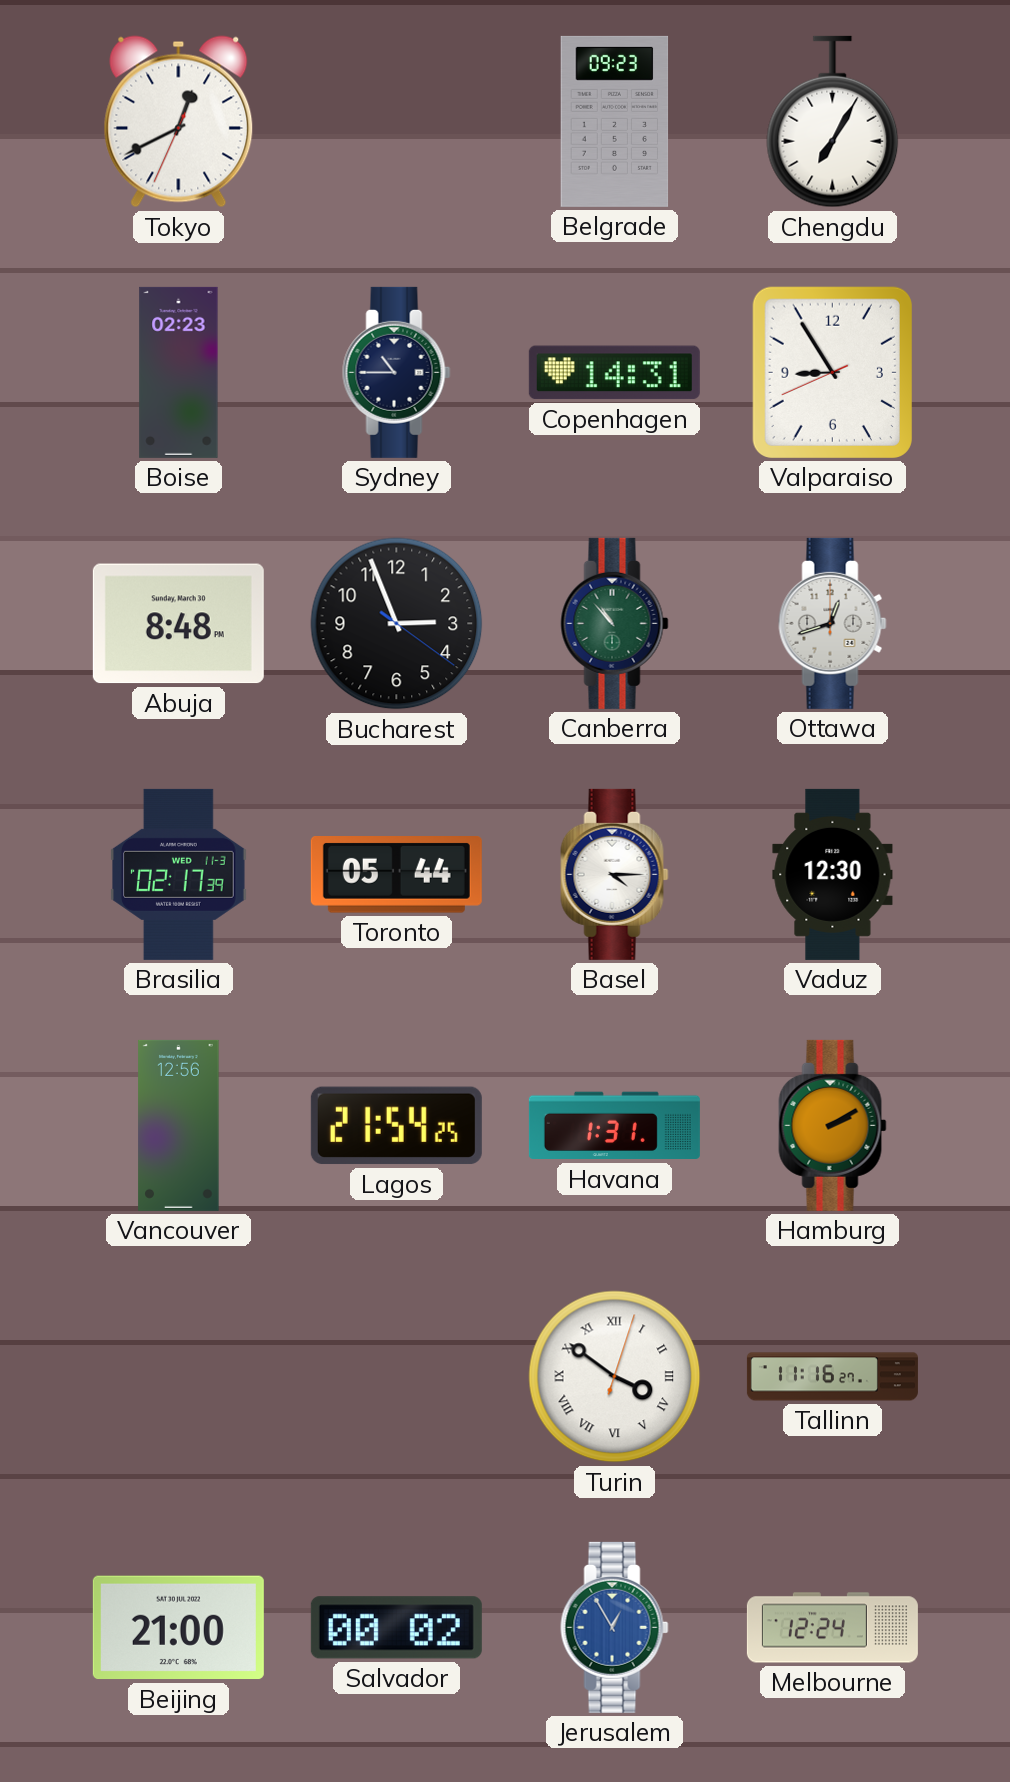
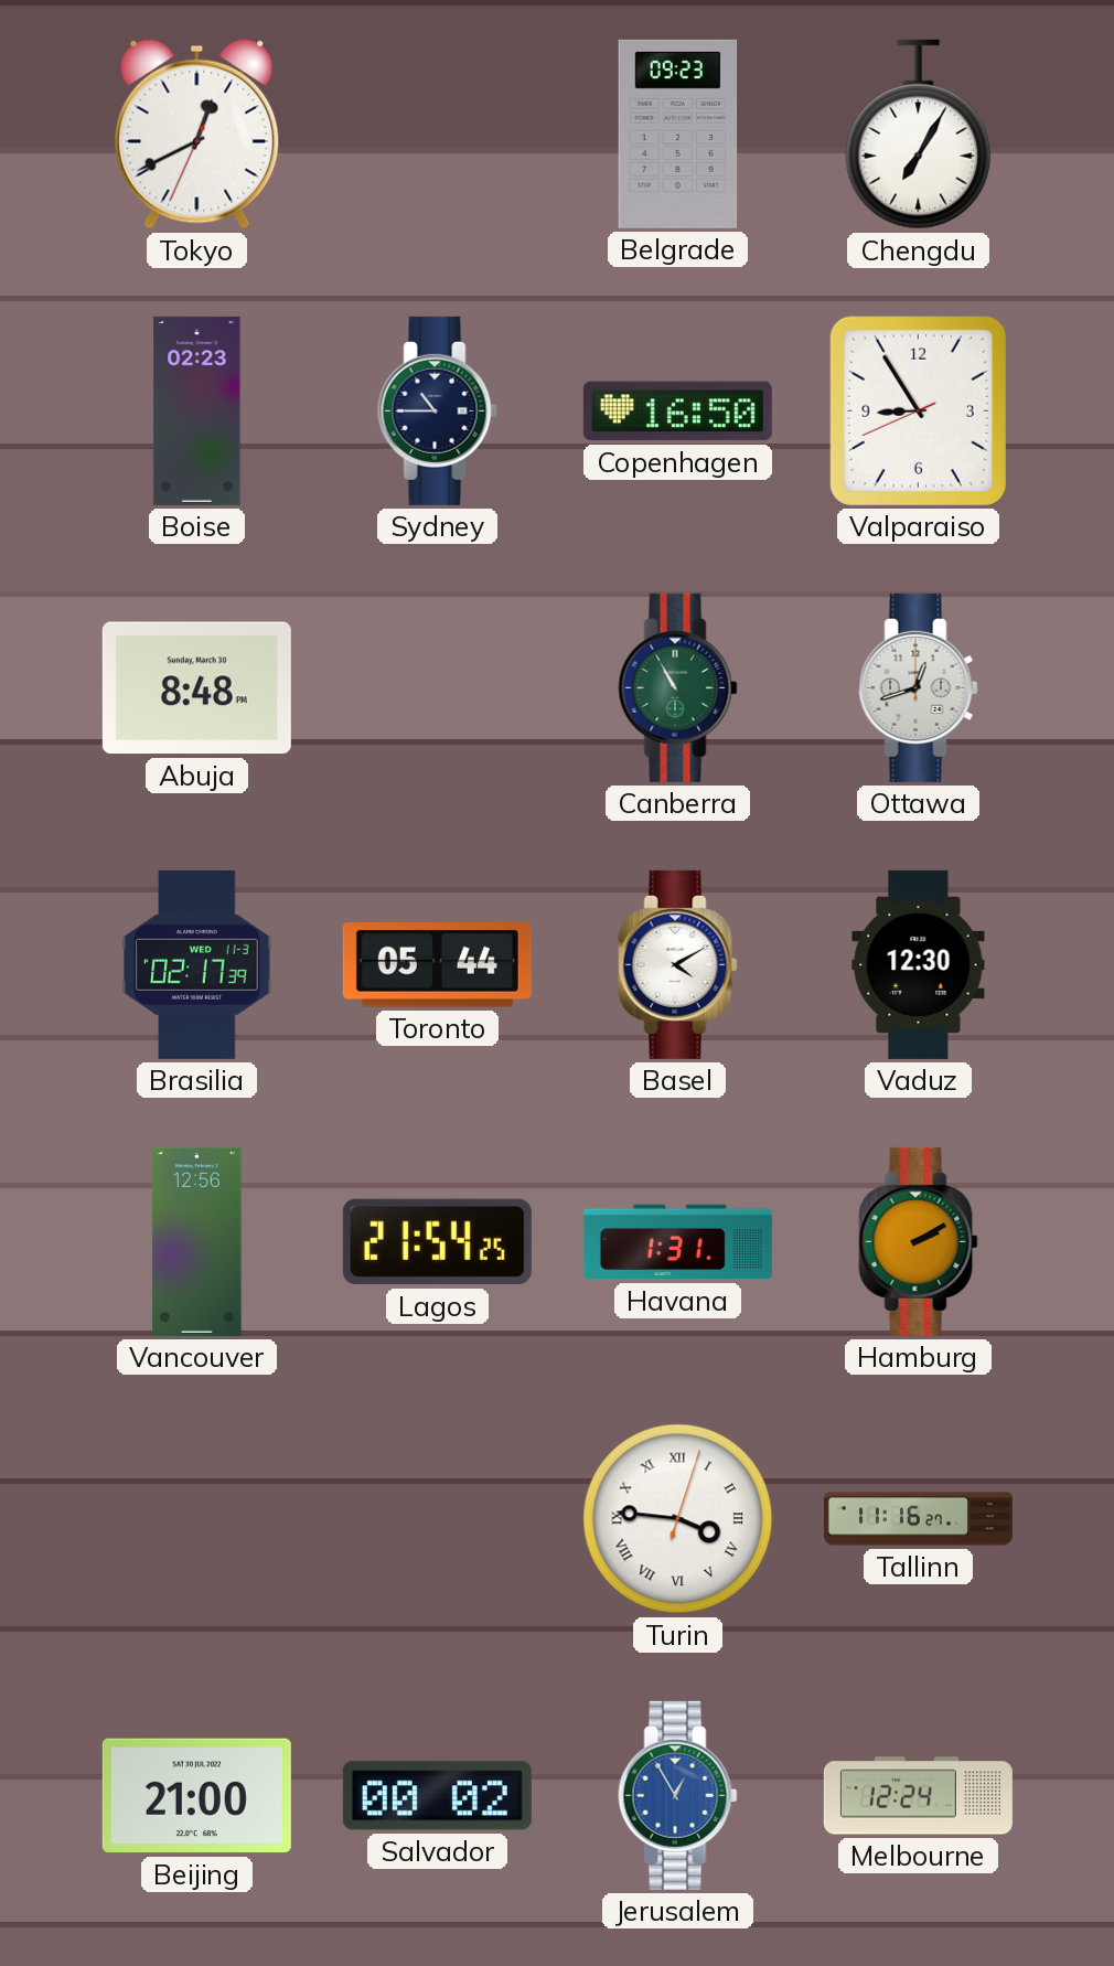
Copenhagen: 14:31 -> 16:50
Bucharest: 2:56 -> none
Canberra: 10:53 -> 10:55
Basel: 4:15 -> 4:10
Turin: 3:51 -> 3:46
